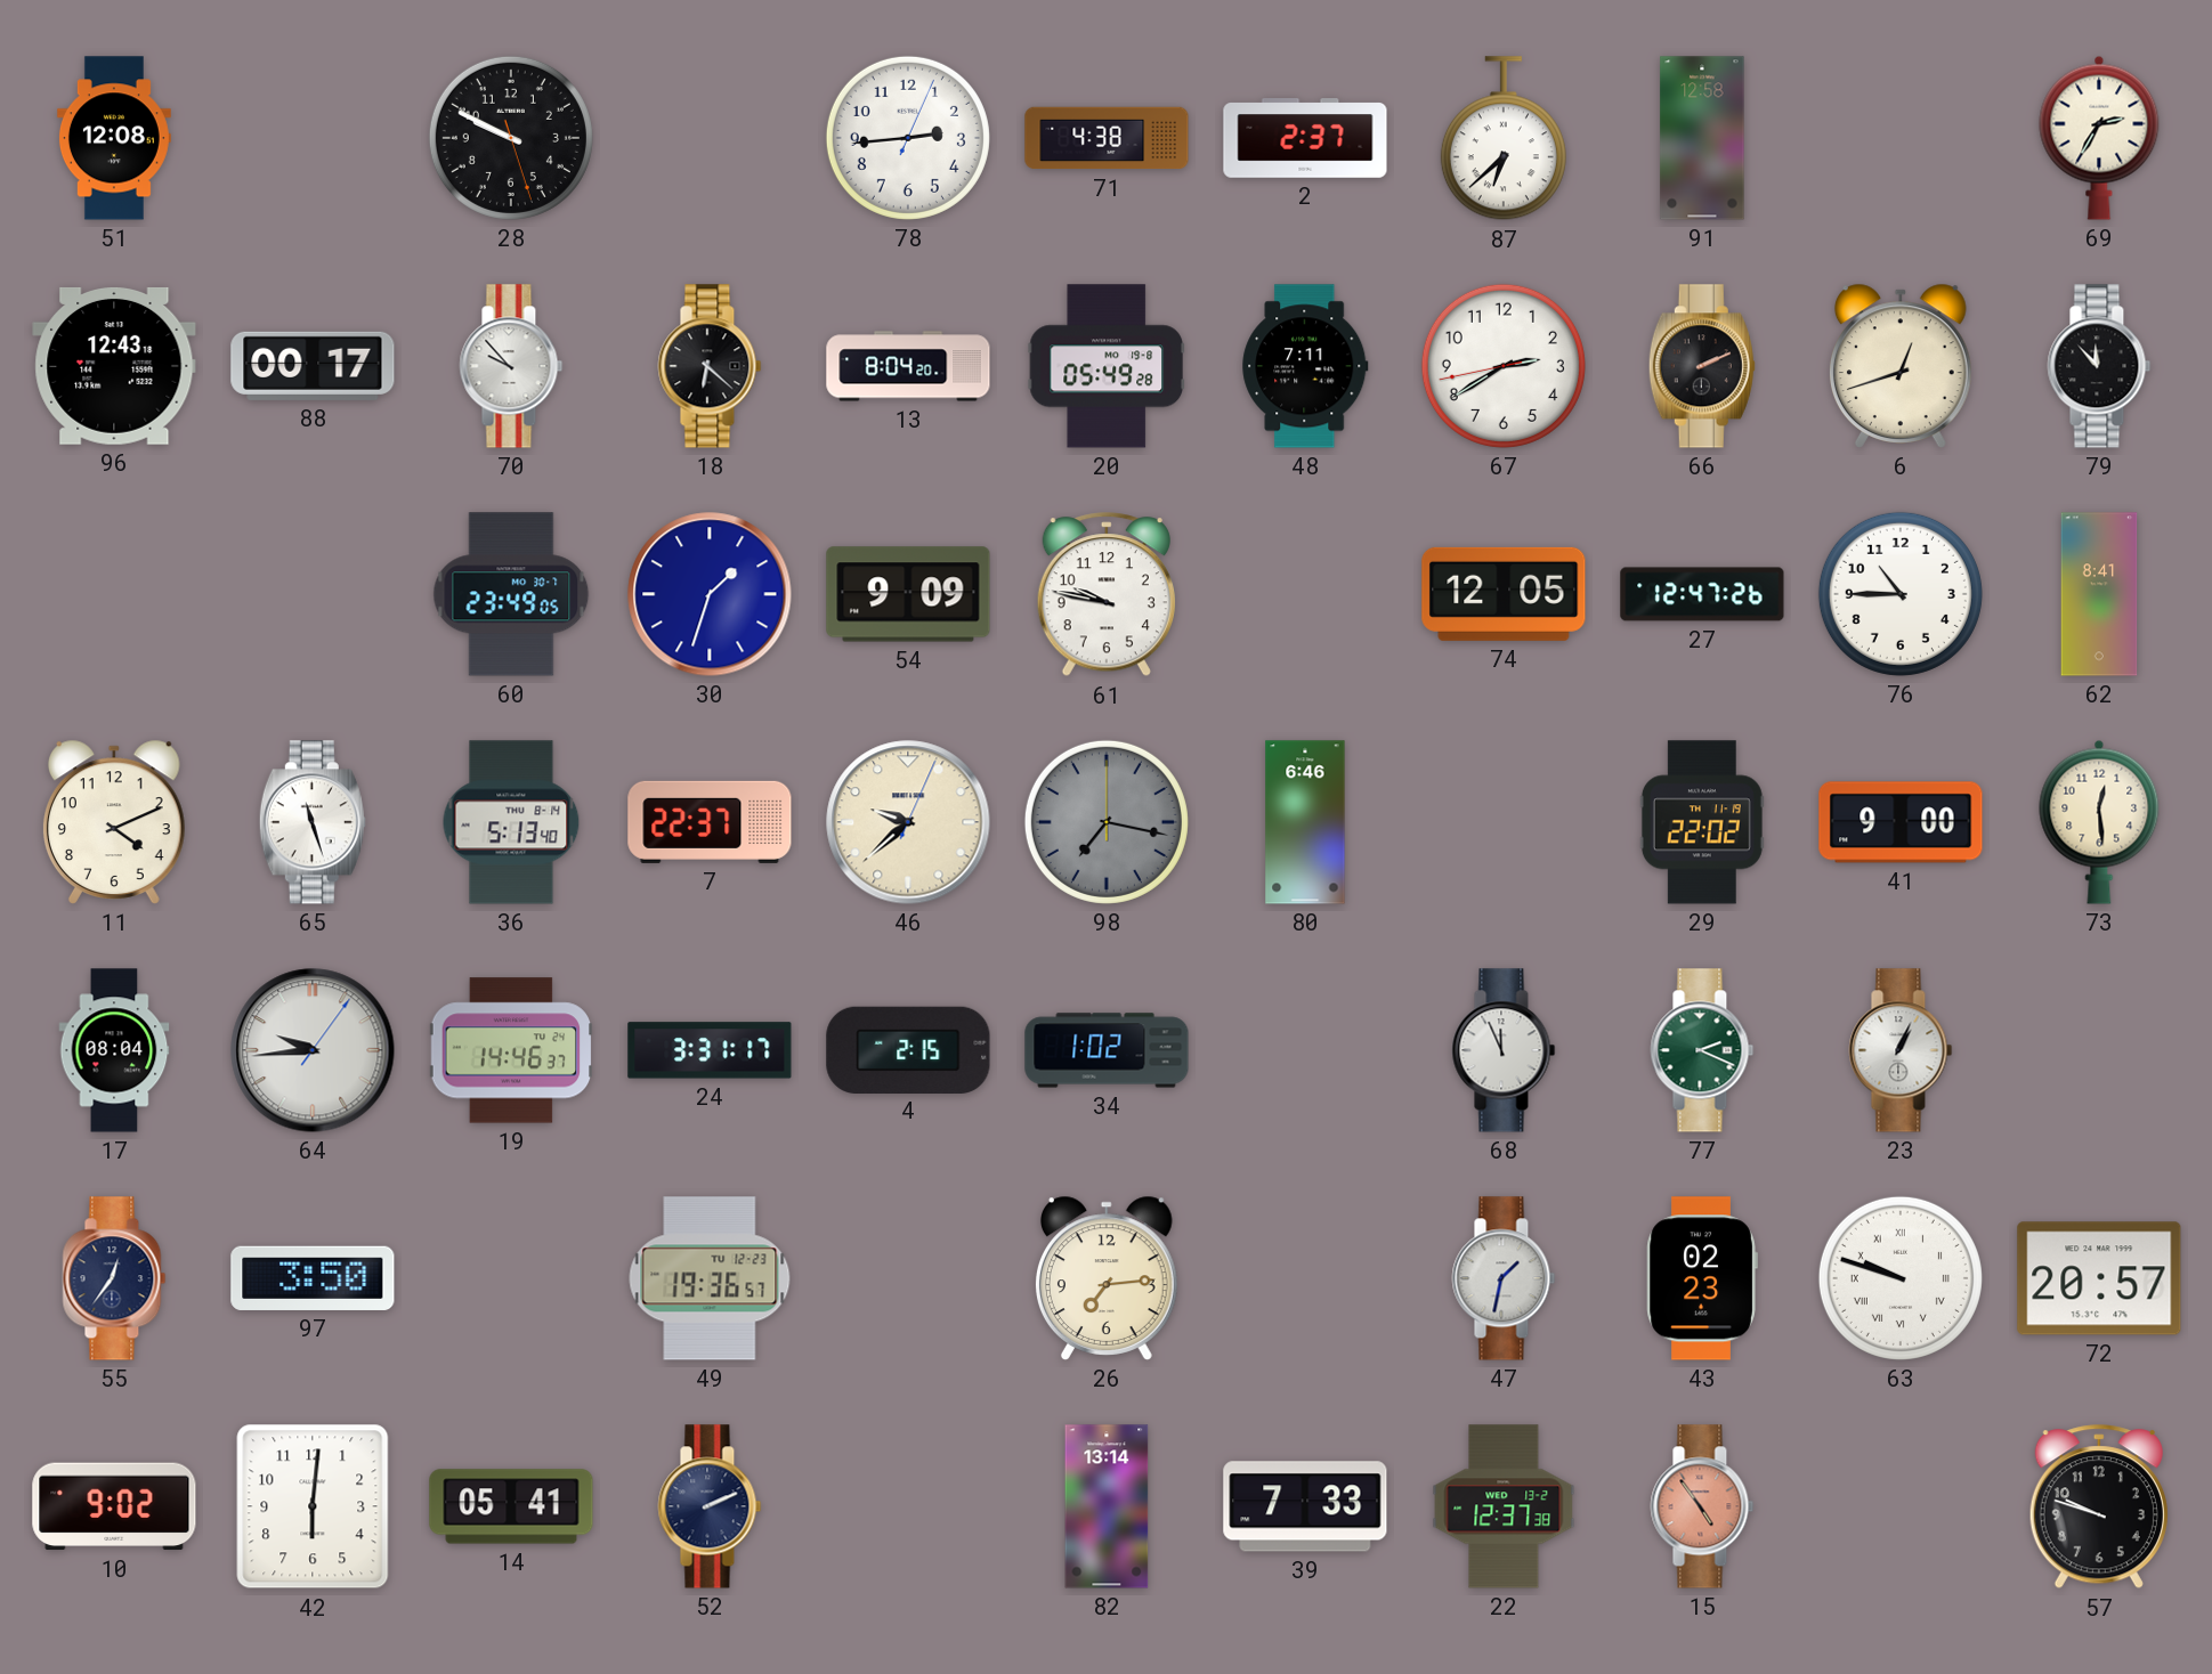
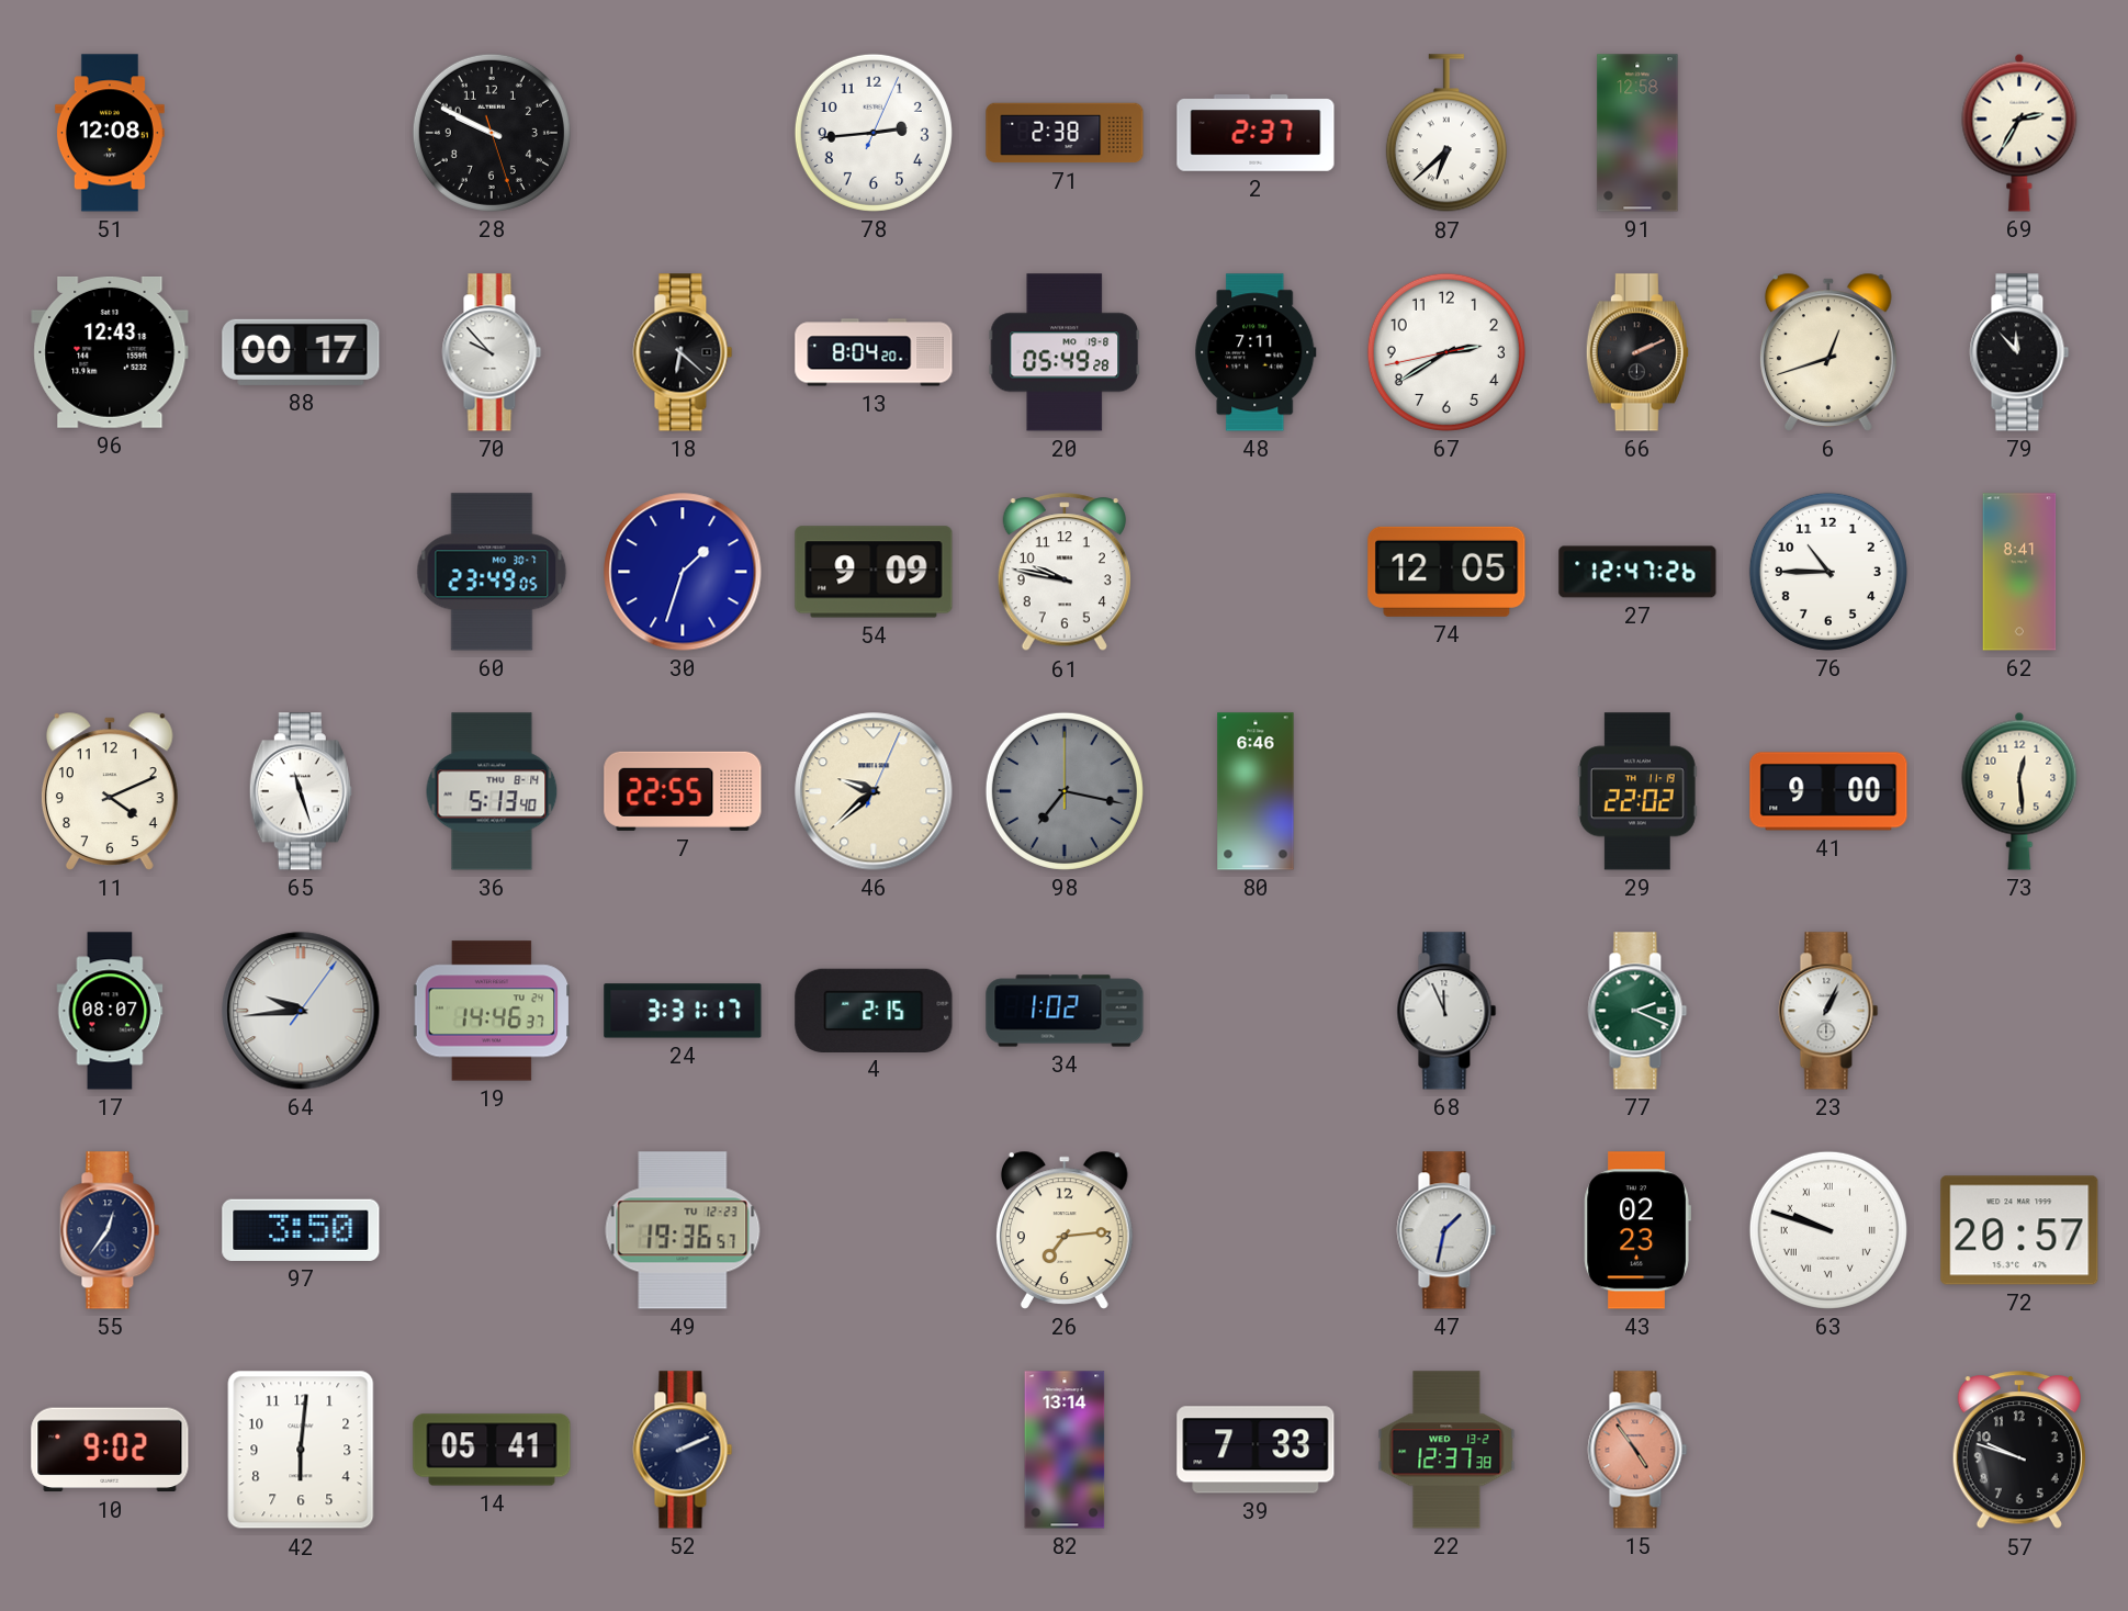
71: 4:38 -> 2:38
7: 22:37 -> 22:55
17: 08:04 -> 08:07
